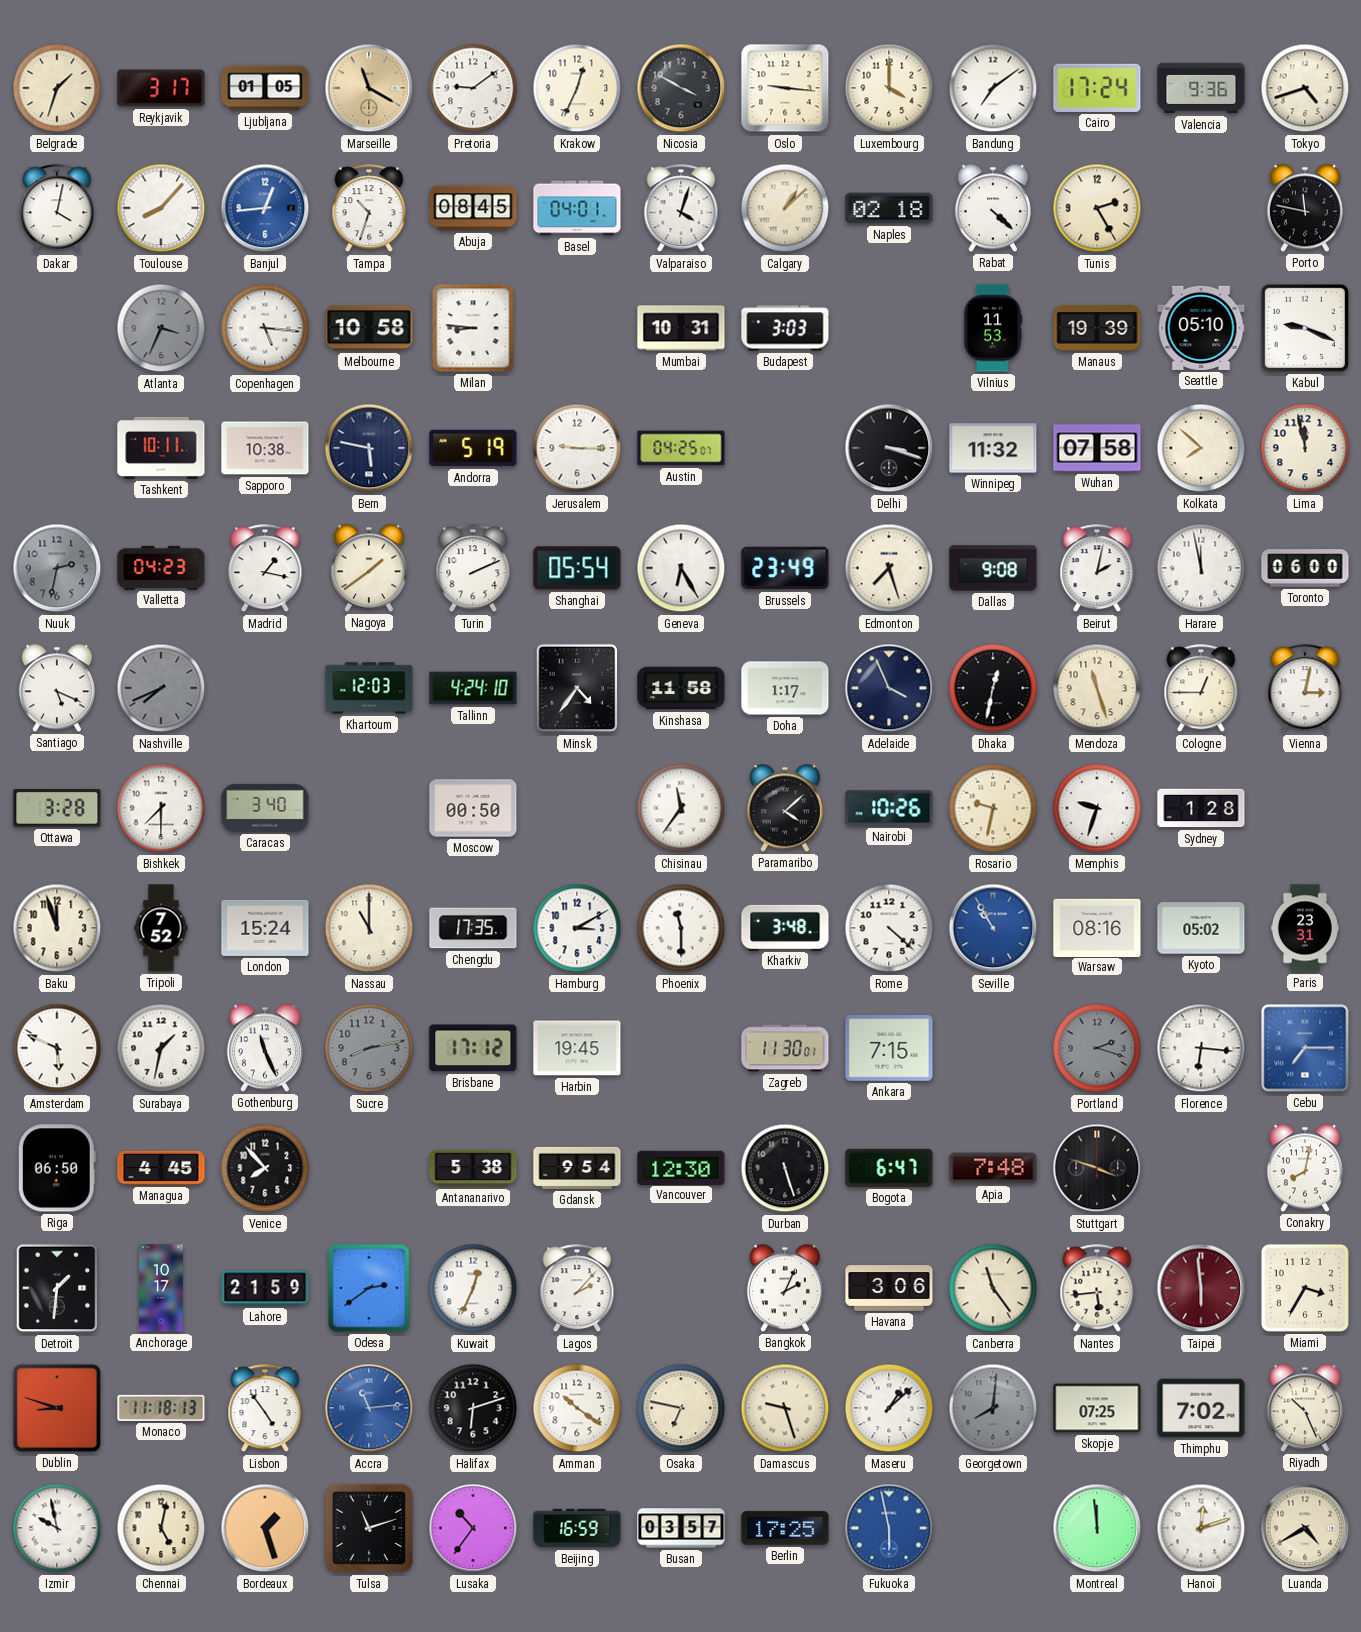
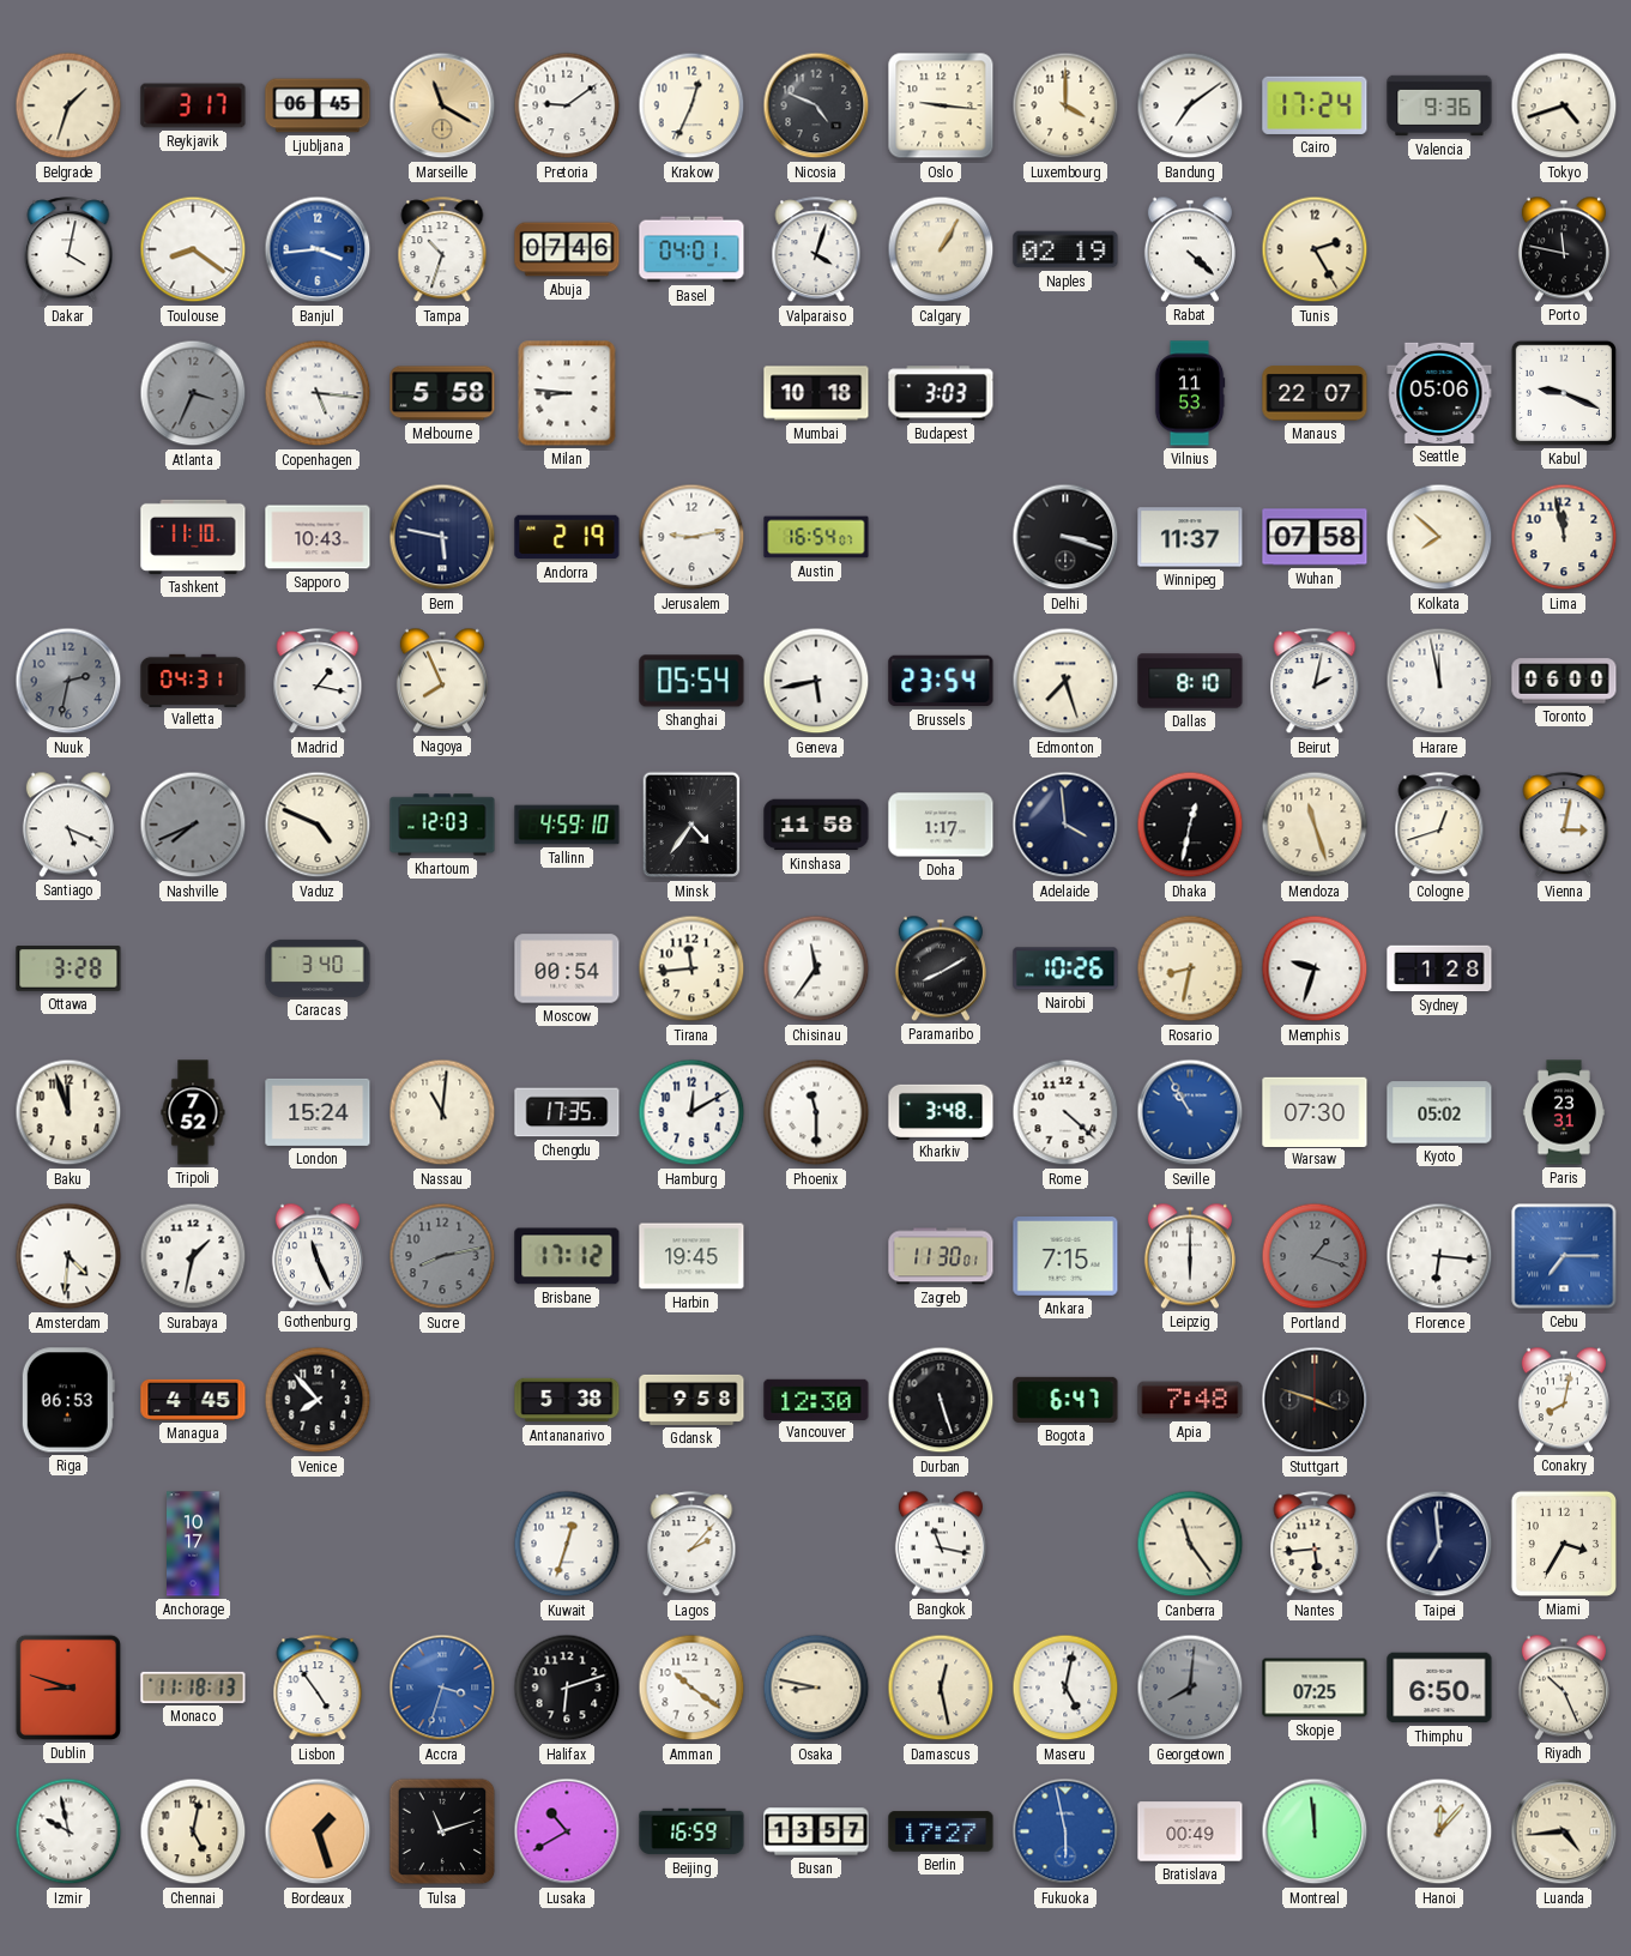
Ljubljana: 01:05 -> 06:45
Nicosia: 3:50 -> 4:49
Toulouse: 8:07 -> 8:21
Banjul: 12:44 -> 3:44
Abuja: 08:45 -> 07:46
Calgary: 1:08 -> 1:05
Naples: 02:18 -> 02:19
Melbourne: 10:58 -> 5:58
Mumbai: 10:31 -> 10:18
Manaus: 19:39 -> 22:07
Seattle: 05:10 -> 05:06
Tashkent: 10:11 -> 11:10
Sapporo: 10:38 -> 10:43
Andorra: 5:19 -> 2:19
Jerusalem: 9:15 -> 9:13
Austin: 04:25 -> 16:54
Winnipeg: 11:32 -> 11:37
Valletta: 04:23 -> 04:31
Nagoya: 1:39 -> 7:56
Turin: 2:11 -> none
Geneva: 6:25 -> 5:43
Brussels: 23:49 -> 23:54
Dallas: 9:08 -> 8:10
Vaduz: none -> 4:49
Tallinn: 4:24 -> 4:59
Adelaide: 3:56 -> 3:59
Cologne: 12:45 -> 12:42
Bishkek: 7:30 -> none
Moscow: 00:50 -> 00:54
Tirana: none -> 11:44
Paramaribo: 4:08 -> 8:10
Rosario: 9:32 -> 8:32
Nassau: 11:00 -> 11:01
Hamburg: 3:10 -> 12:10
Warsaw: 08:16 -> 07:30
Amsterdam: 5:49 -> 4:31
Leipzig: none -> 6:00
Portland: 2:18 -> 1:18
Riga: 06:50 -> 06:53
Gdansk: 9:54 -> 9:58
Detroit: 1:31 -> none
Lahore: 21:59 -> none
Odesa: 2:39 -> none
Kuwait: 12:34 -> 12:33
Bangkok: 2:04 -> 11:17
Havana: 3:06 -> none
Taipei: 5:59 -> 6:59
Taipei dial: burgundy -> navy
Accra: 11:14 -> 3:33
Osaka: 6:47 -> 8:47
Damascus: 9:27 -> 12:28
Maseru: 1:08 -> 5:02
Thimphu: 7:02 -> 6:50
Lusaka: 10:36 -> 10:40
Busan: 03:57 -> 13:57
Berlin: 17:25 -> 17:27
Bratislava: none -> 00:49
Hanoi: 12:12 -> 12:07
Luanda: 4:40 -> 4:44
